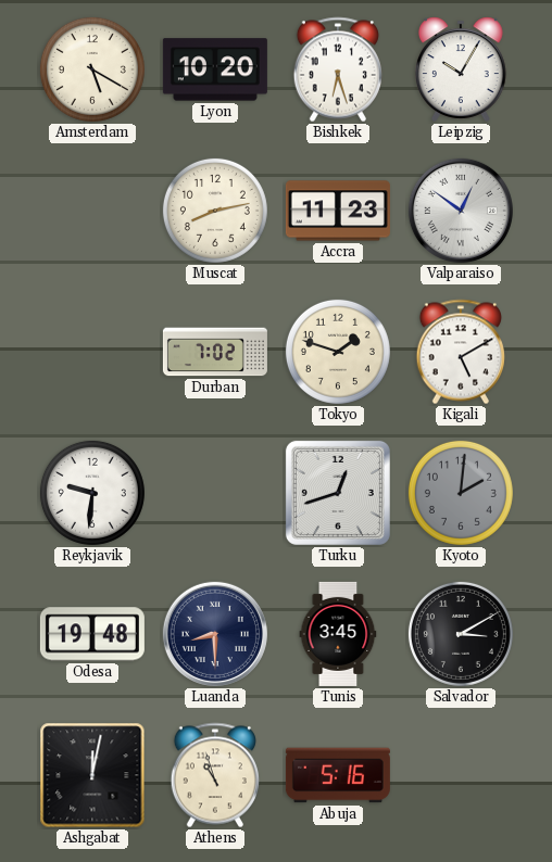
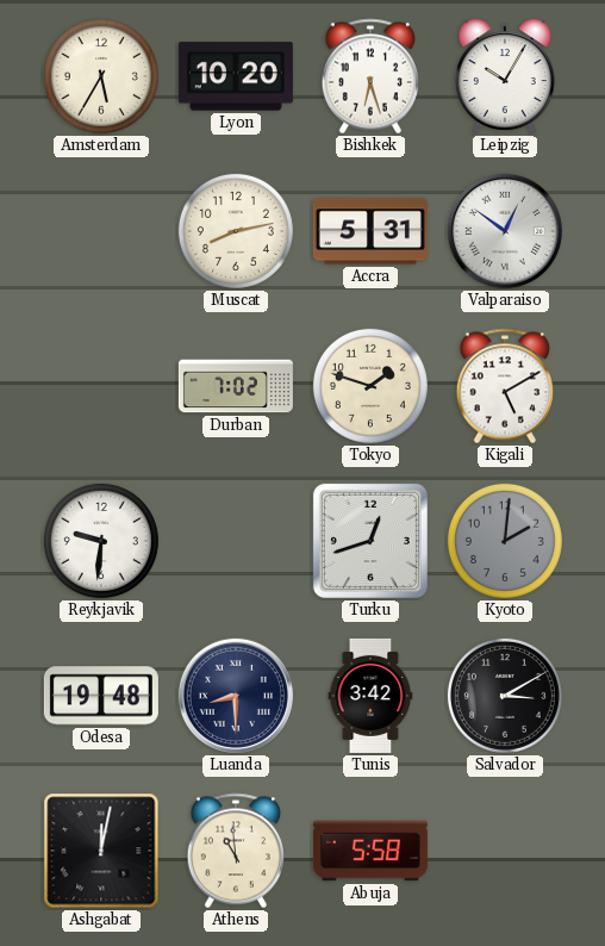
Amsterdam: 5:20 -> 5:35
Accra: 11:23 -> 5:31
Tunis: 3:45 -> 3:42
Athens: 10:57 -> 10:59
Abuja: 5:16 -> 5:58
